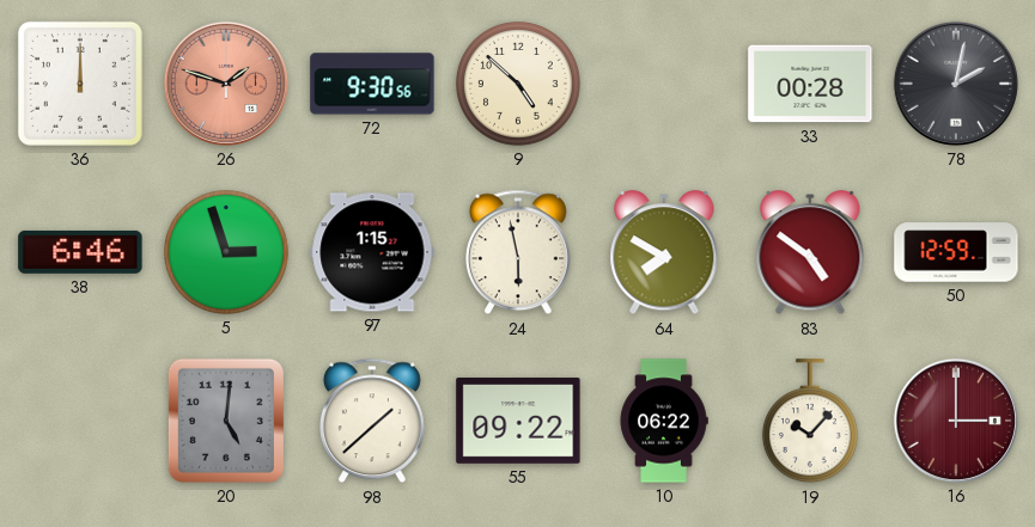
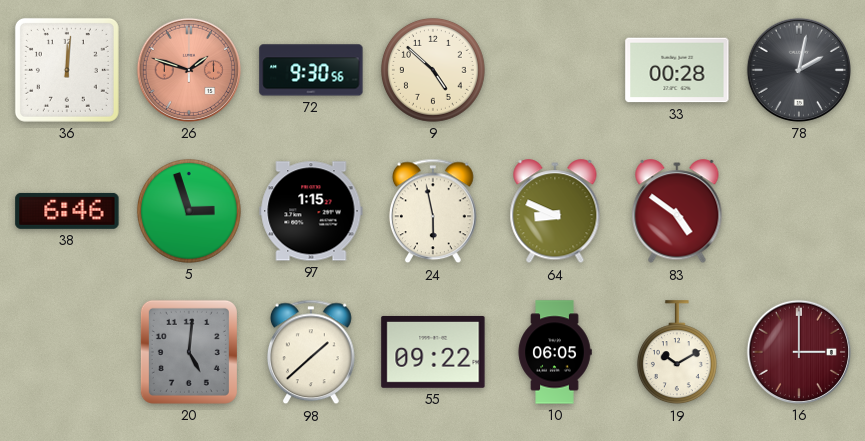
36: 12:00 -> 12:01
64: 7:50 -> 8:49
50: 12:59 -> none
10: 06:22 -> 06:05
19: 10:07 -> 10:10
